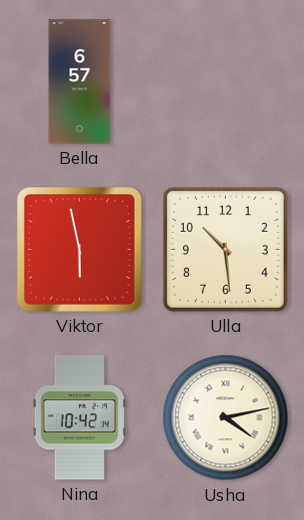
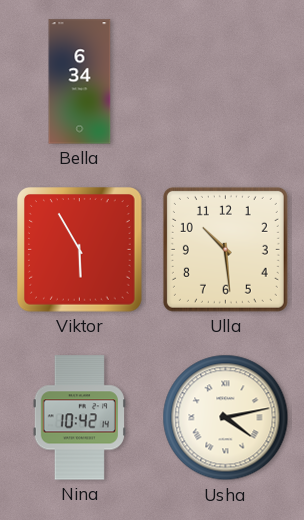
Bella: 6:57 -> 6:34
Viktor: 5:58 -> 5:55
